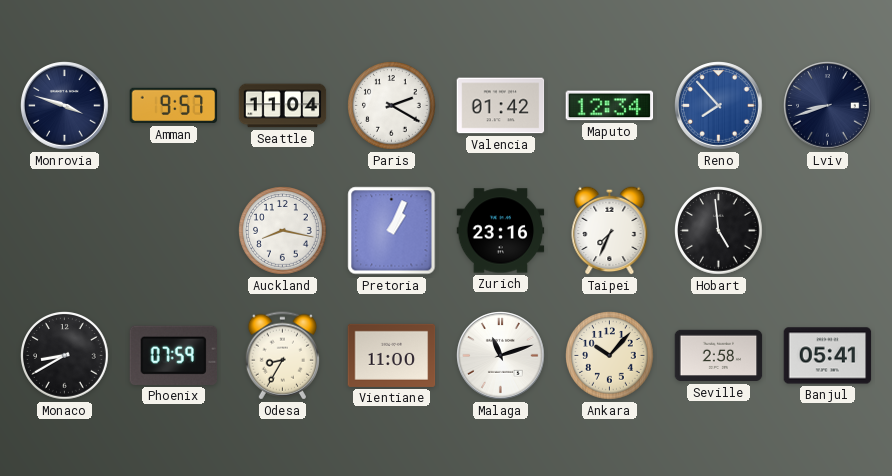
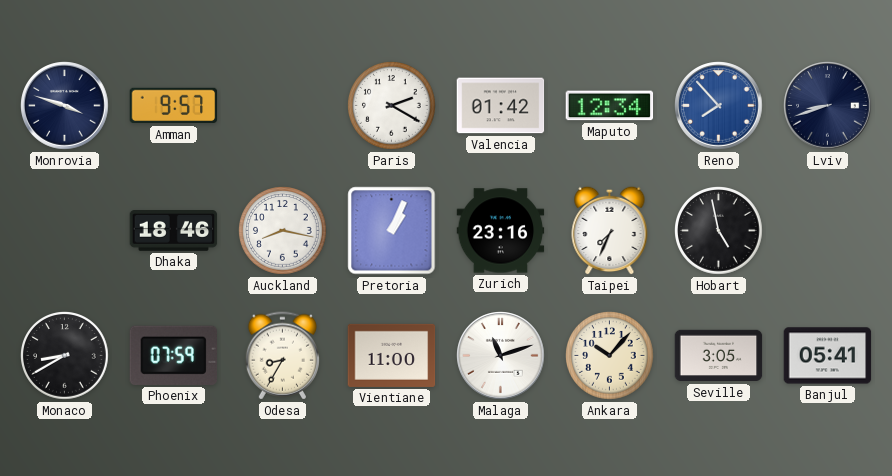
Seattle: 11:04 -> none
Dhaka: none -> 18:46
Hobart: 4:59 -> 4:58
Seville: 2:58 -> 3:05
